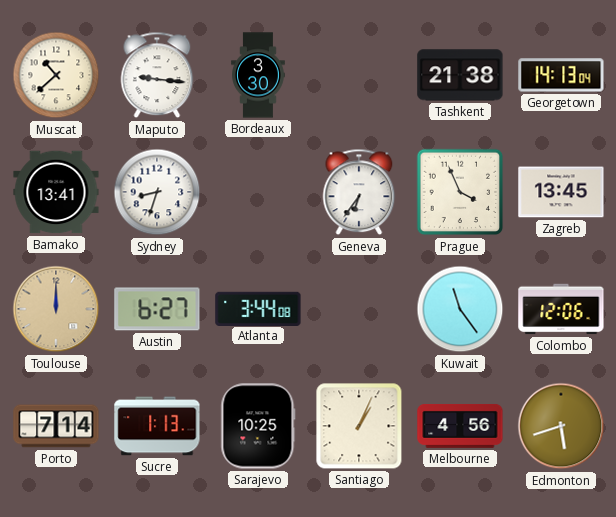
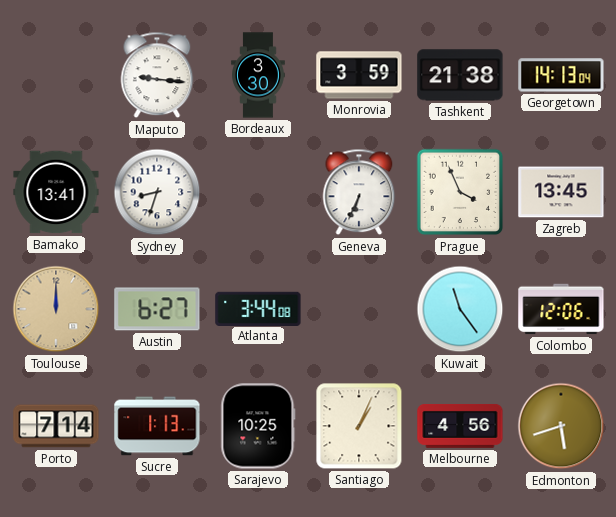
Muscat: 10:38 -> none
Monrovia: none -> 3:59
Geneva: 6:36 -> 6:34
